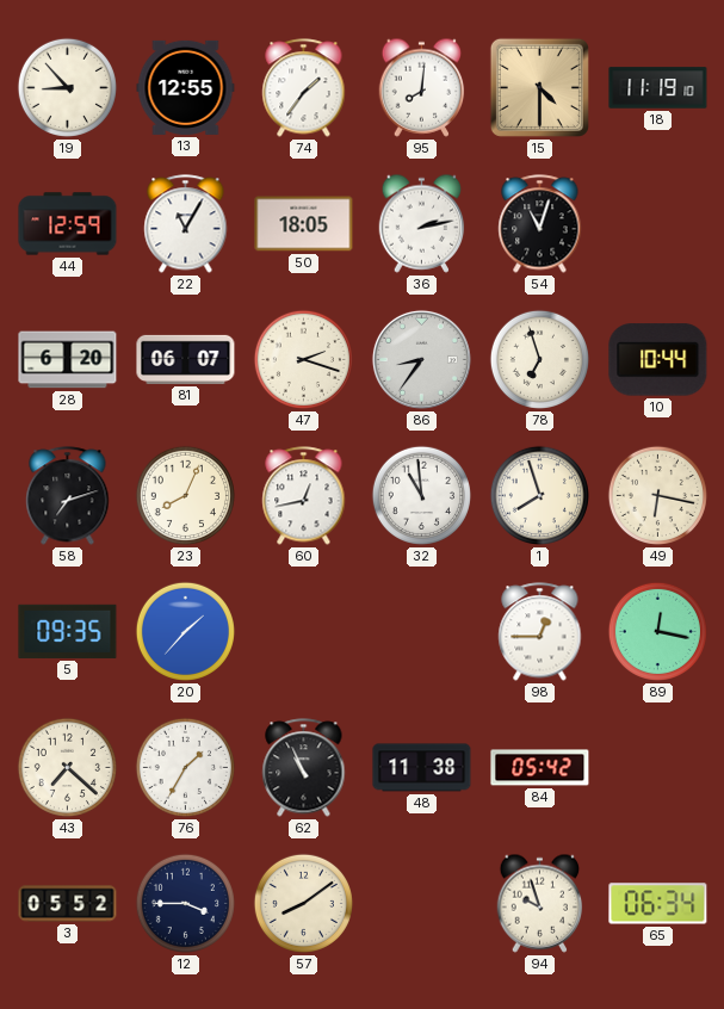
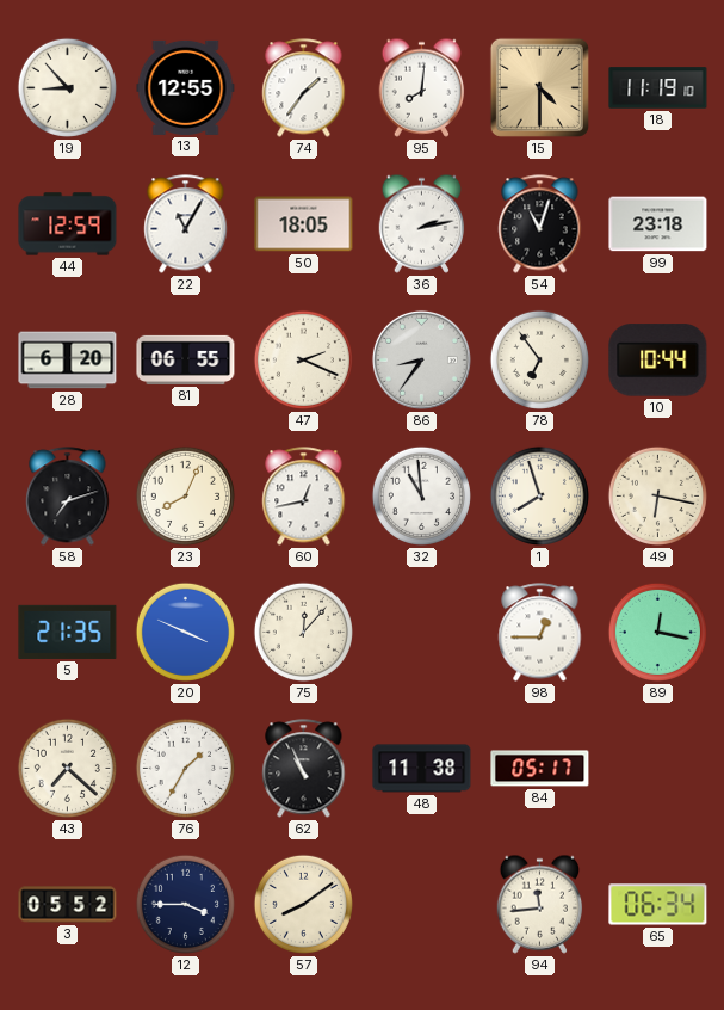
99: none -> 23:18
81: 06:07 -> 06:55
47: 2:18 -> 2:19
78: 6:57 -> 6:54
5: 09:35 -> 21:35
20: 1:37 -> 3:49
75: none -> 12:07
84: 05:42 -> 05:17
94: 9:57 -> 11:44
